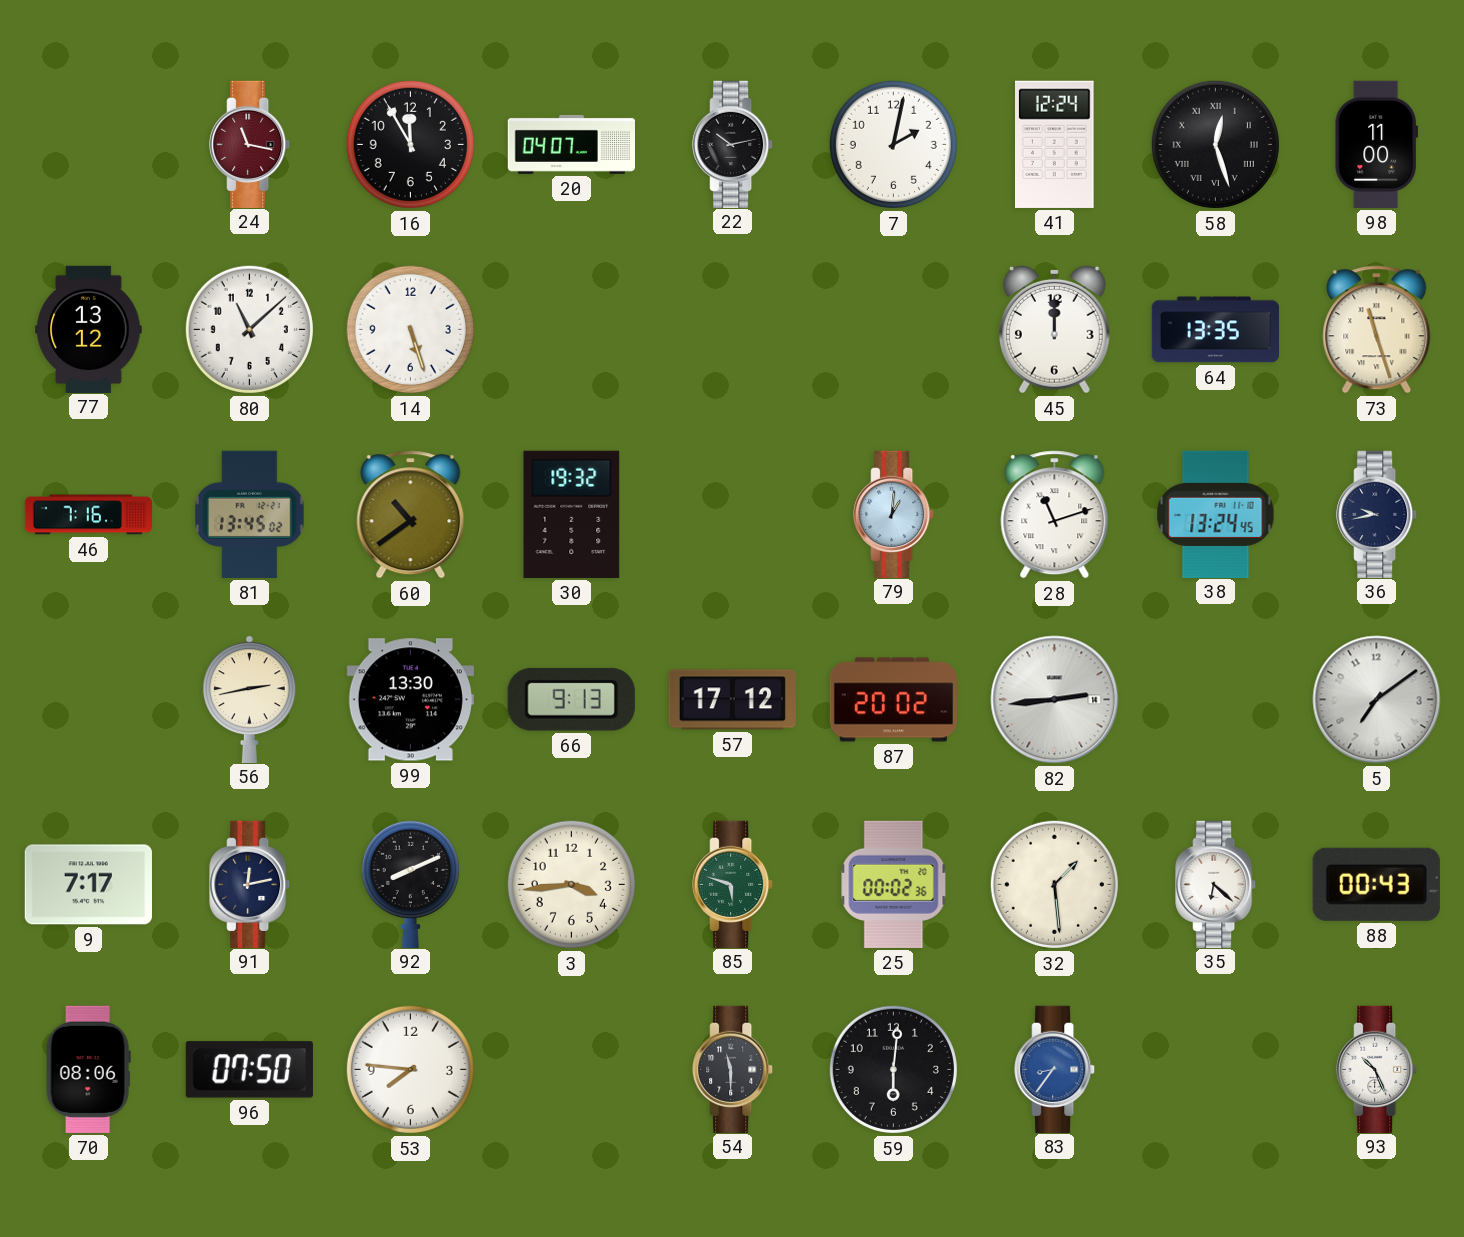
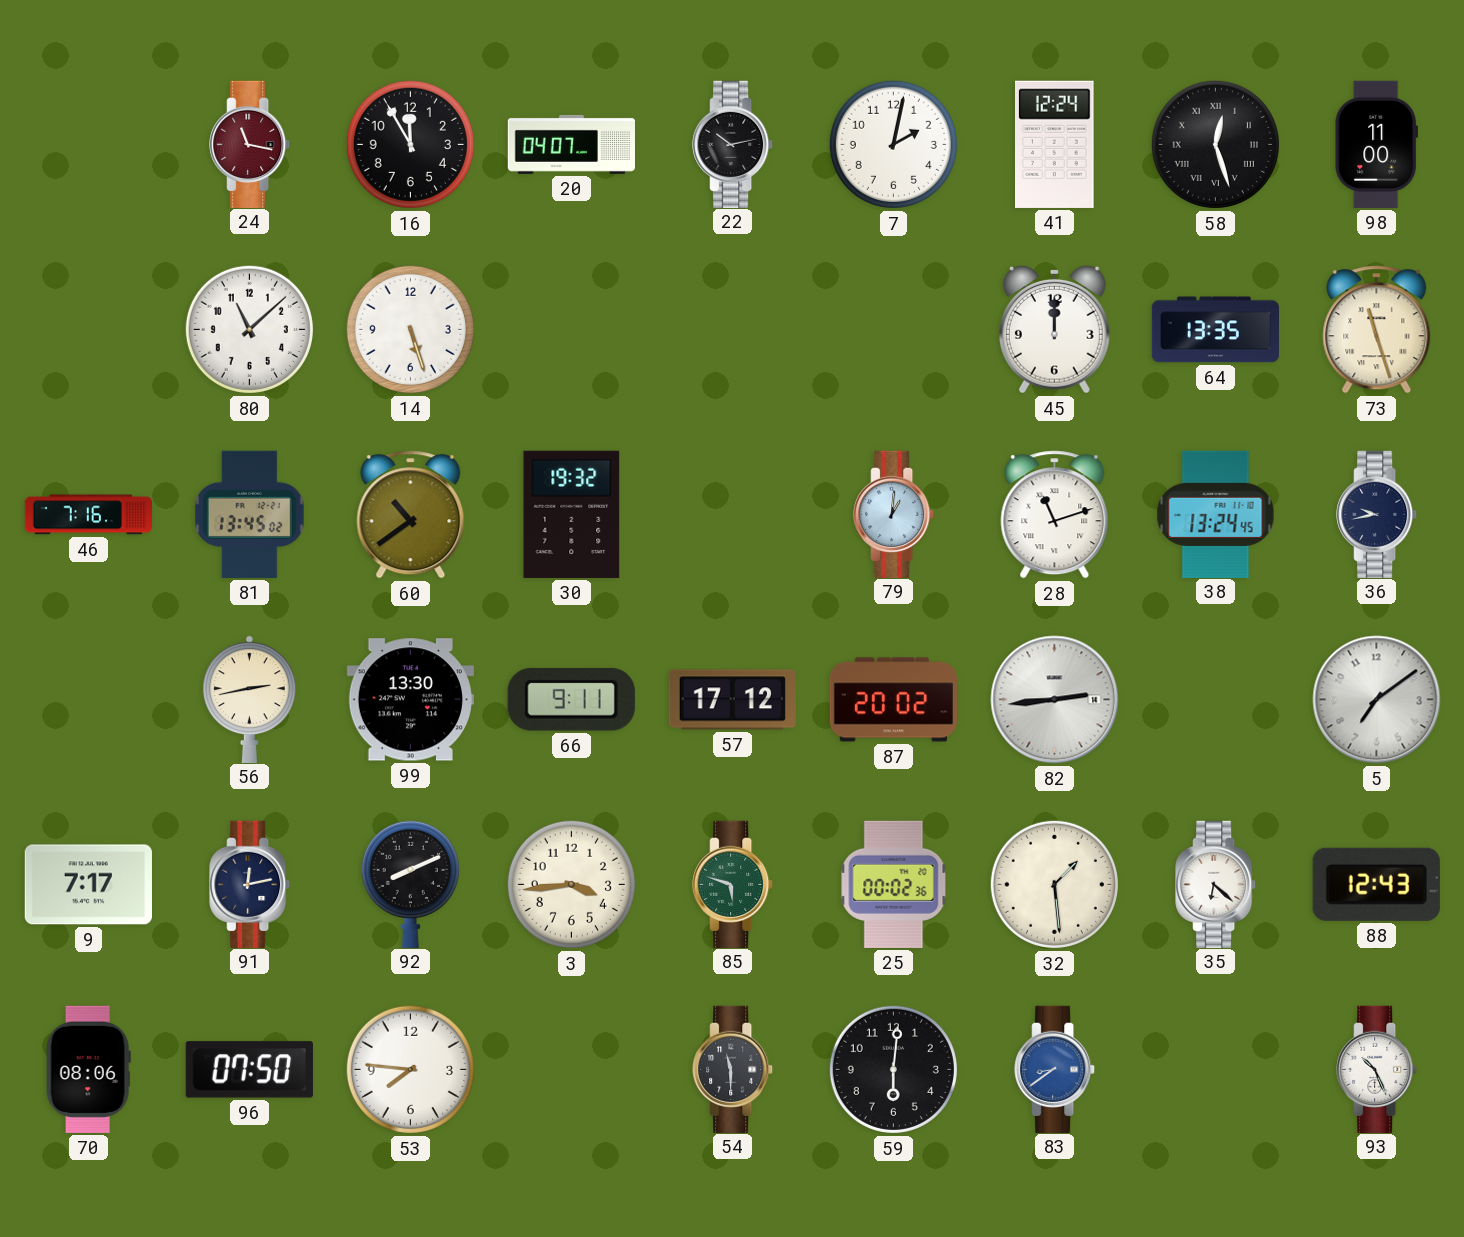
77: 13:12 -> none
66: 9:13 -> 9:11
88: 00:43 -> 12:43
83: 8:36 -> 8:39
